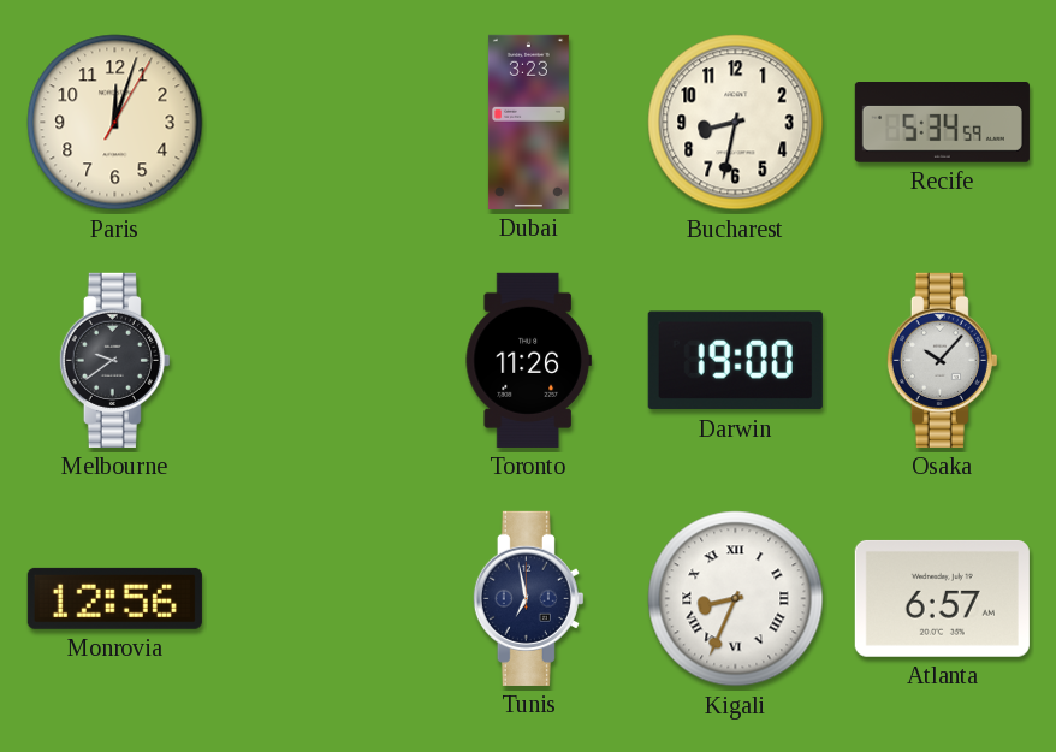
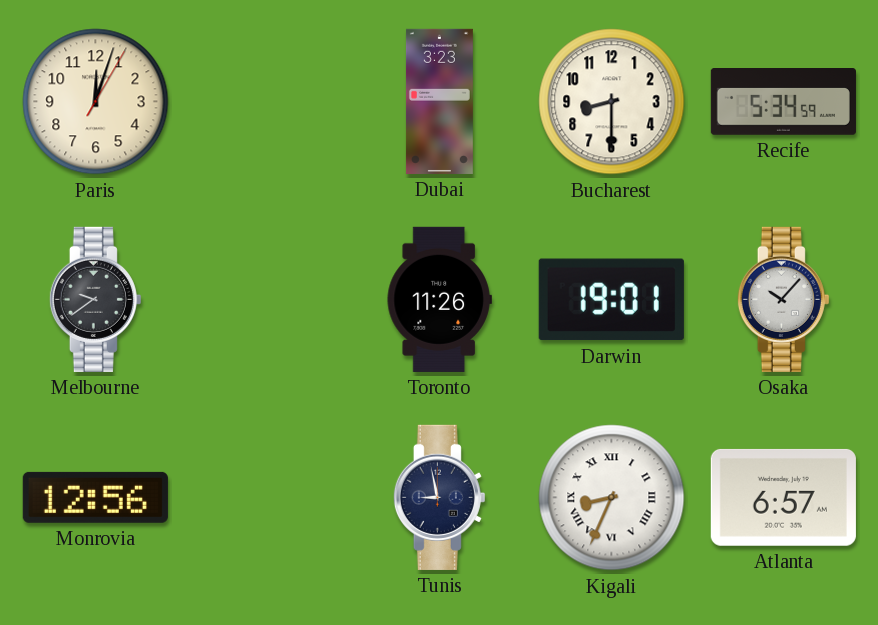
Bucharest: 8:32 -> 8:30
Darwin: 19:00 -> 19:01
Tunis: 6:58 -> 8:58
